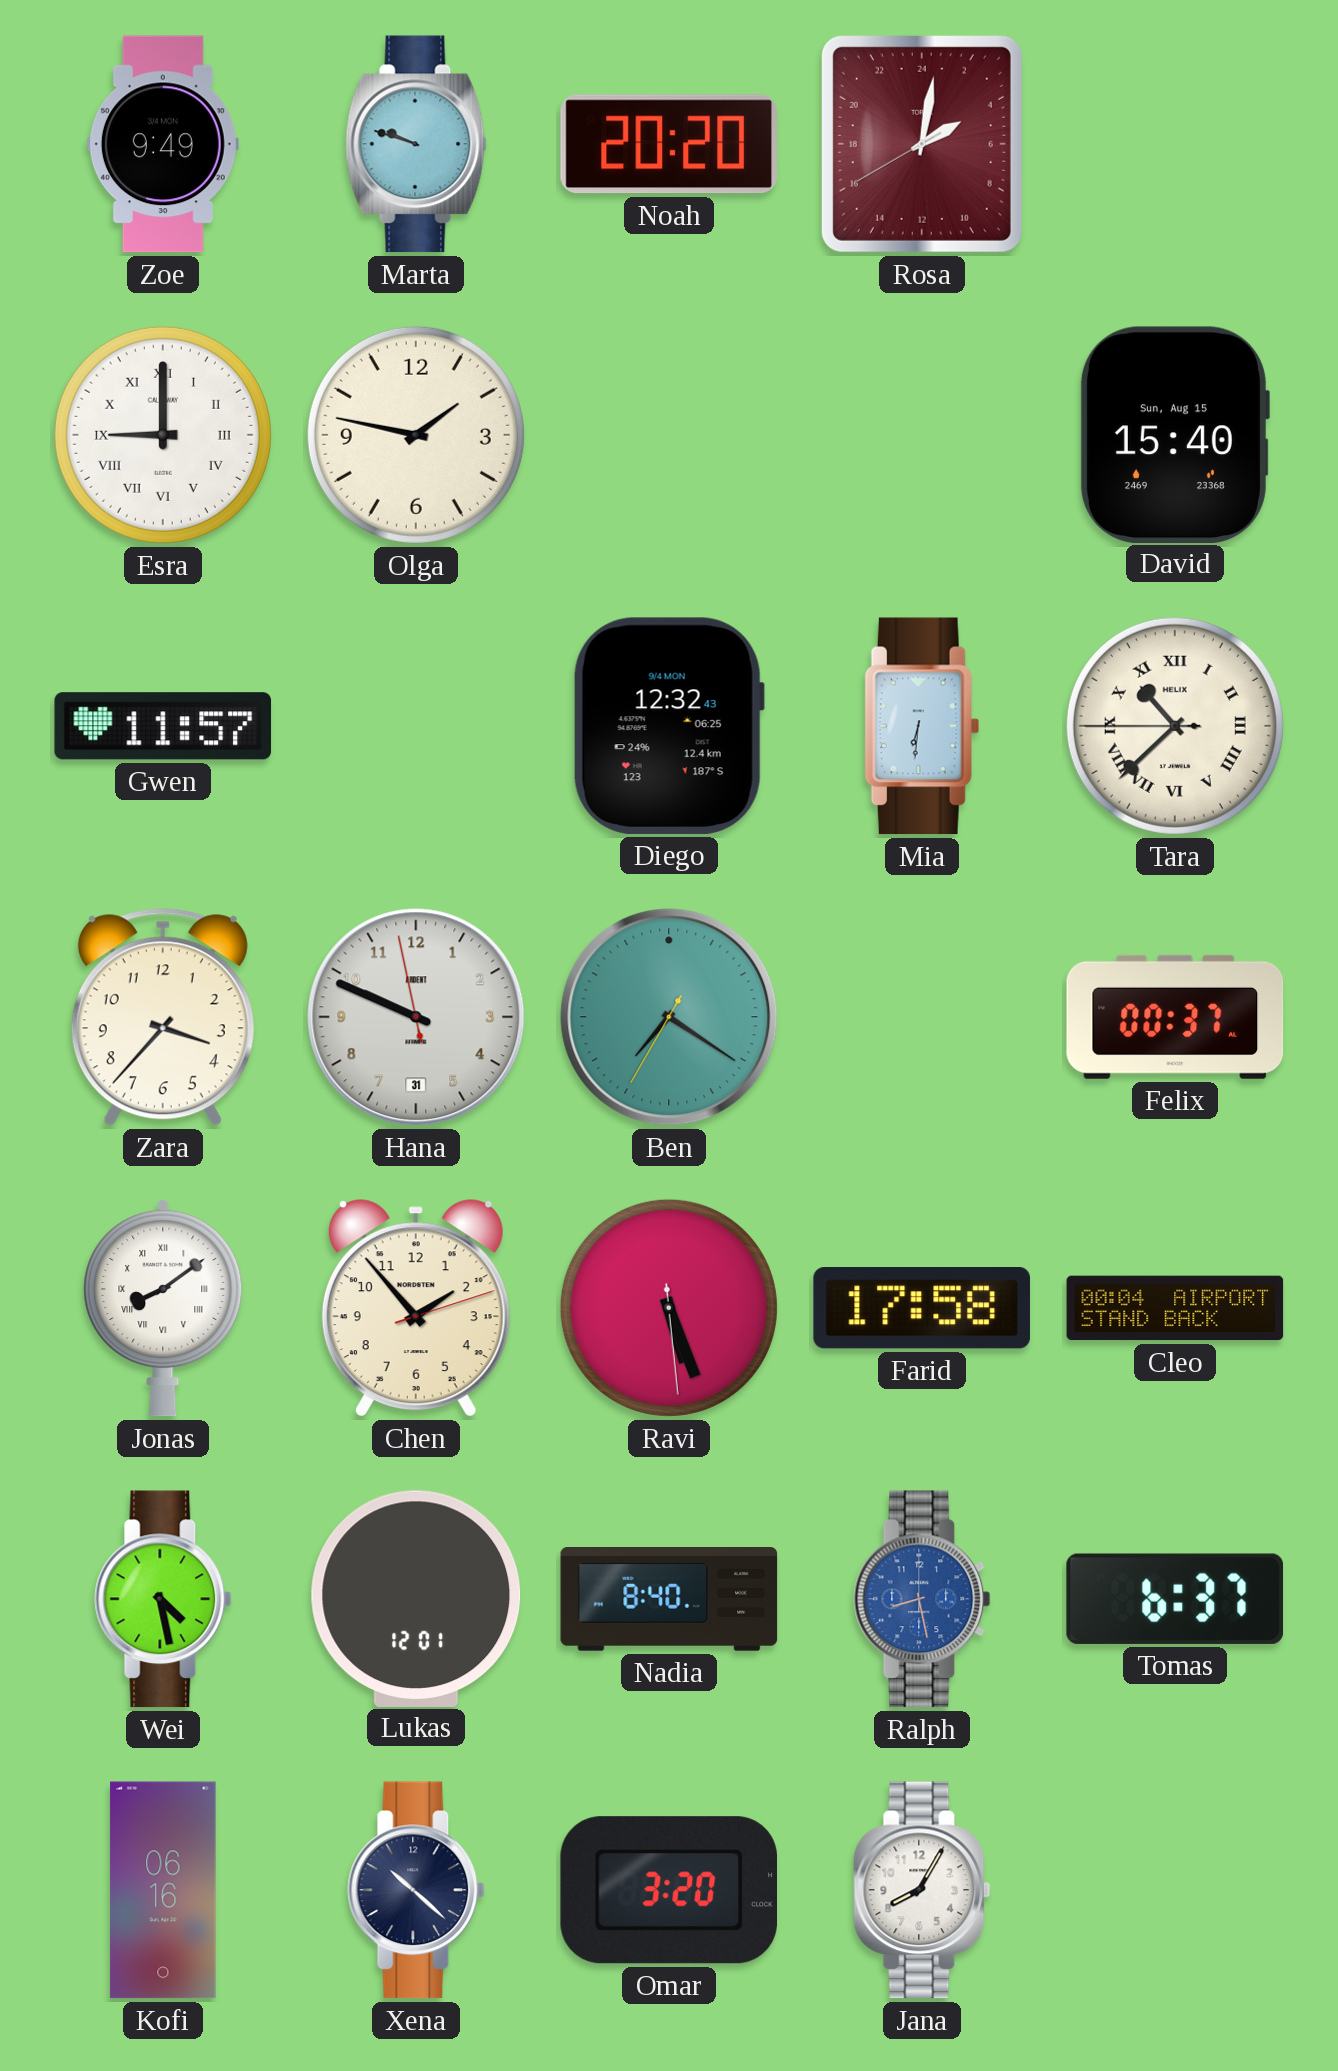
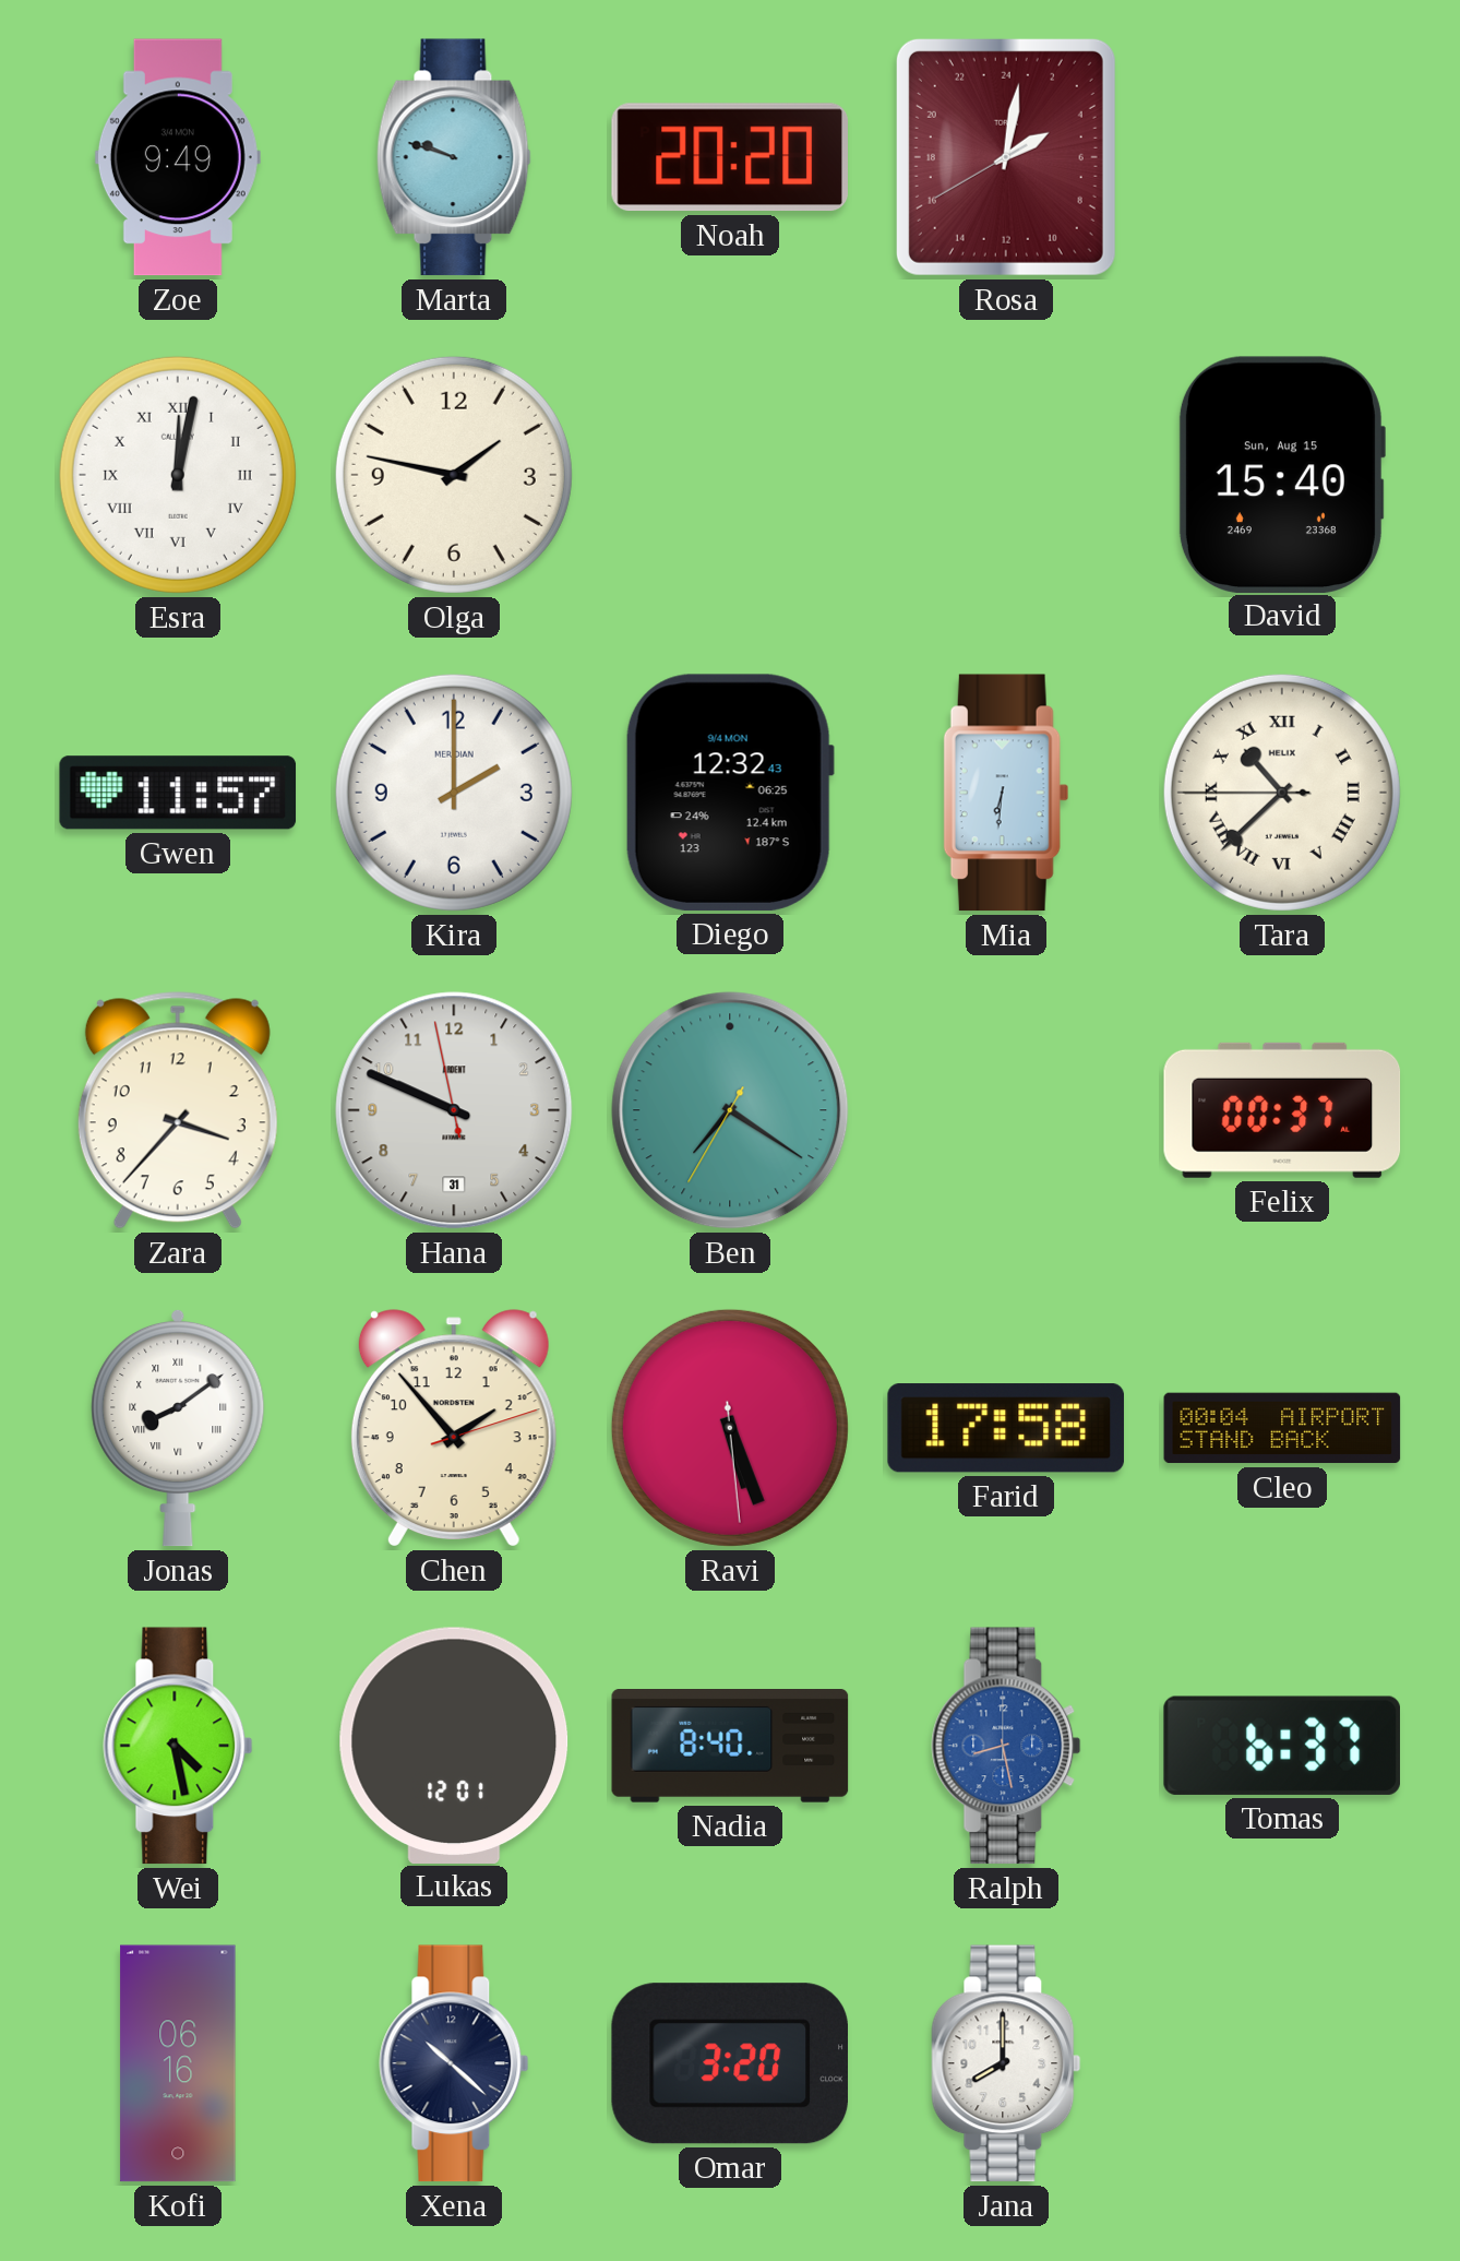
Esra: 9:00 -> 12:02
Kira: none -> 2:00
Jana: 8:05 -> 8:00
